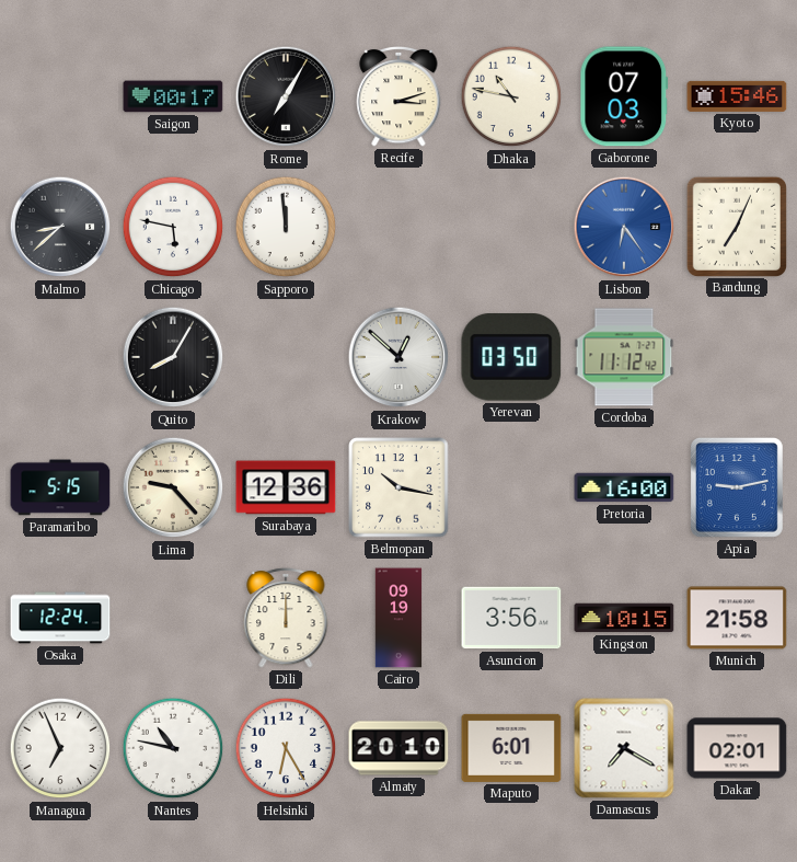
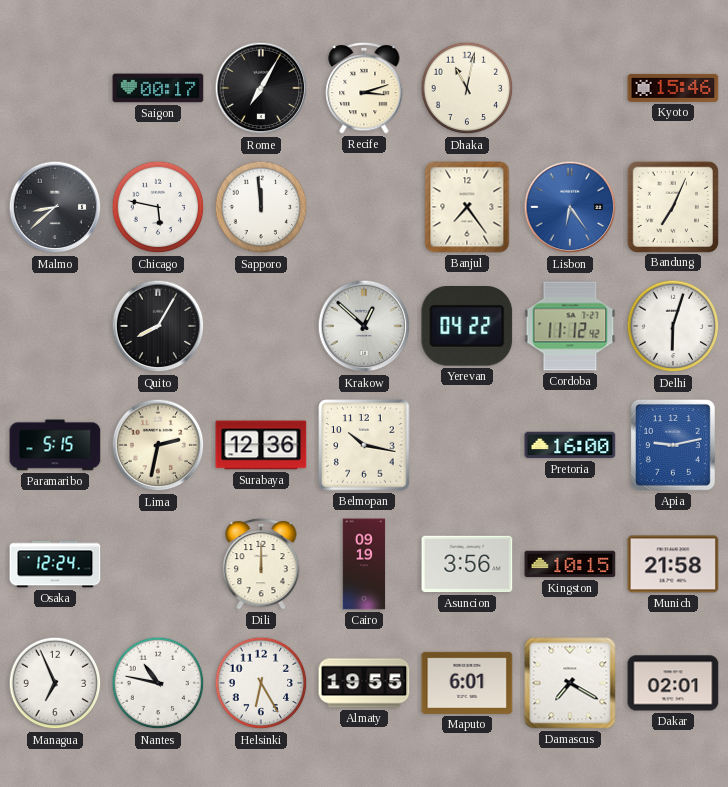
Dhaka: 10:47 -> 11:02
Gaborone: 07:03 -> none
Banjul: none -> 7:24
Yerevan: 03:50 -> 04:22
Delhi: none -> 6:03
Lima: 9:23 -> 2:32
Almaty: 20:10 -> 19:55
